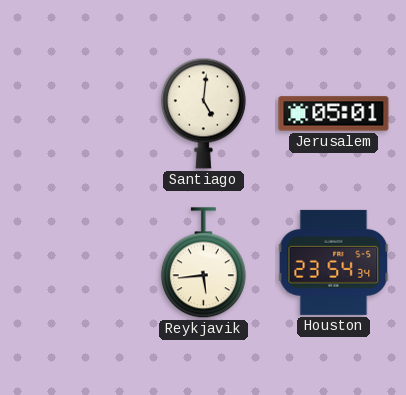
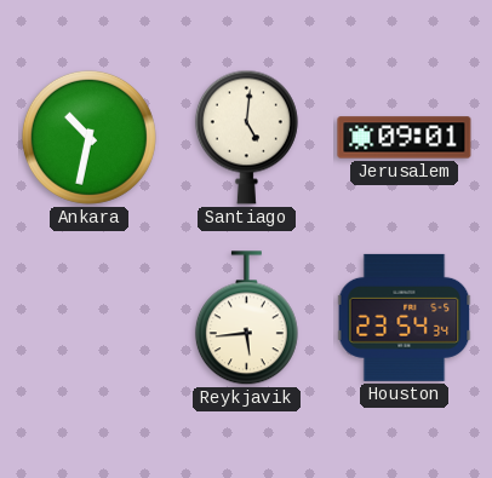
Ankara: none -> 10:32
Jerusalem: 05:01 -> 09:01
